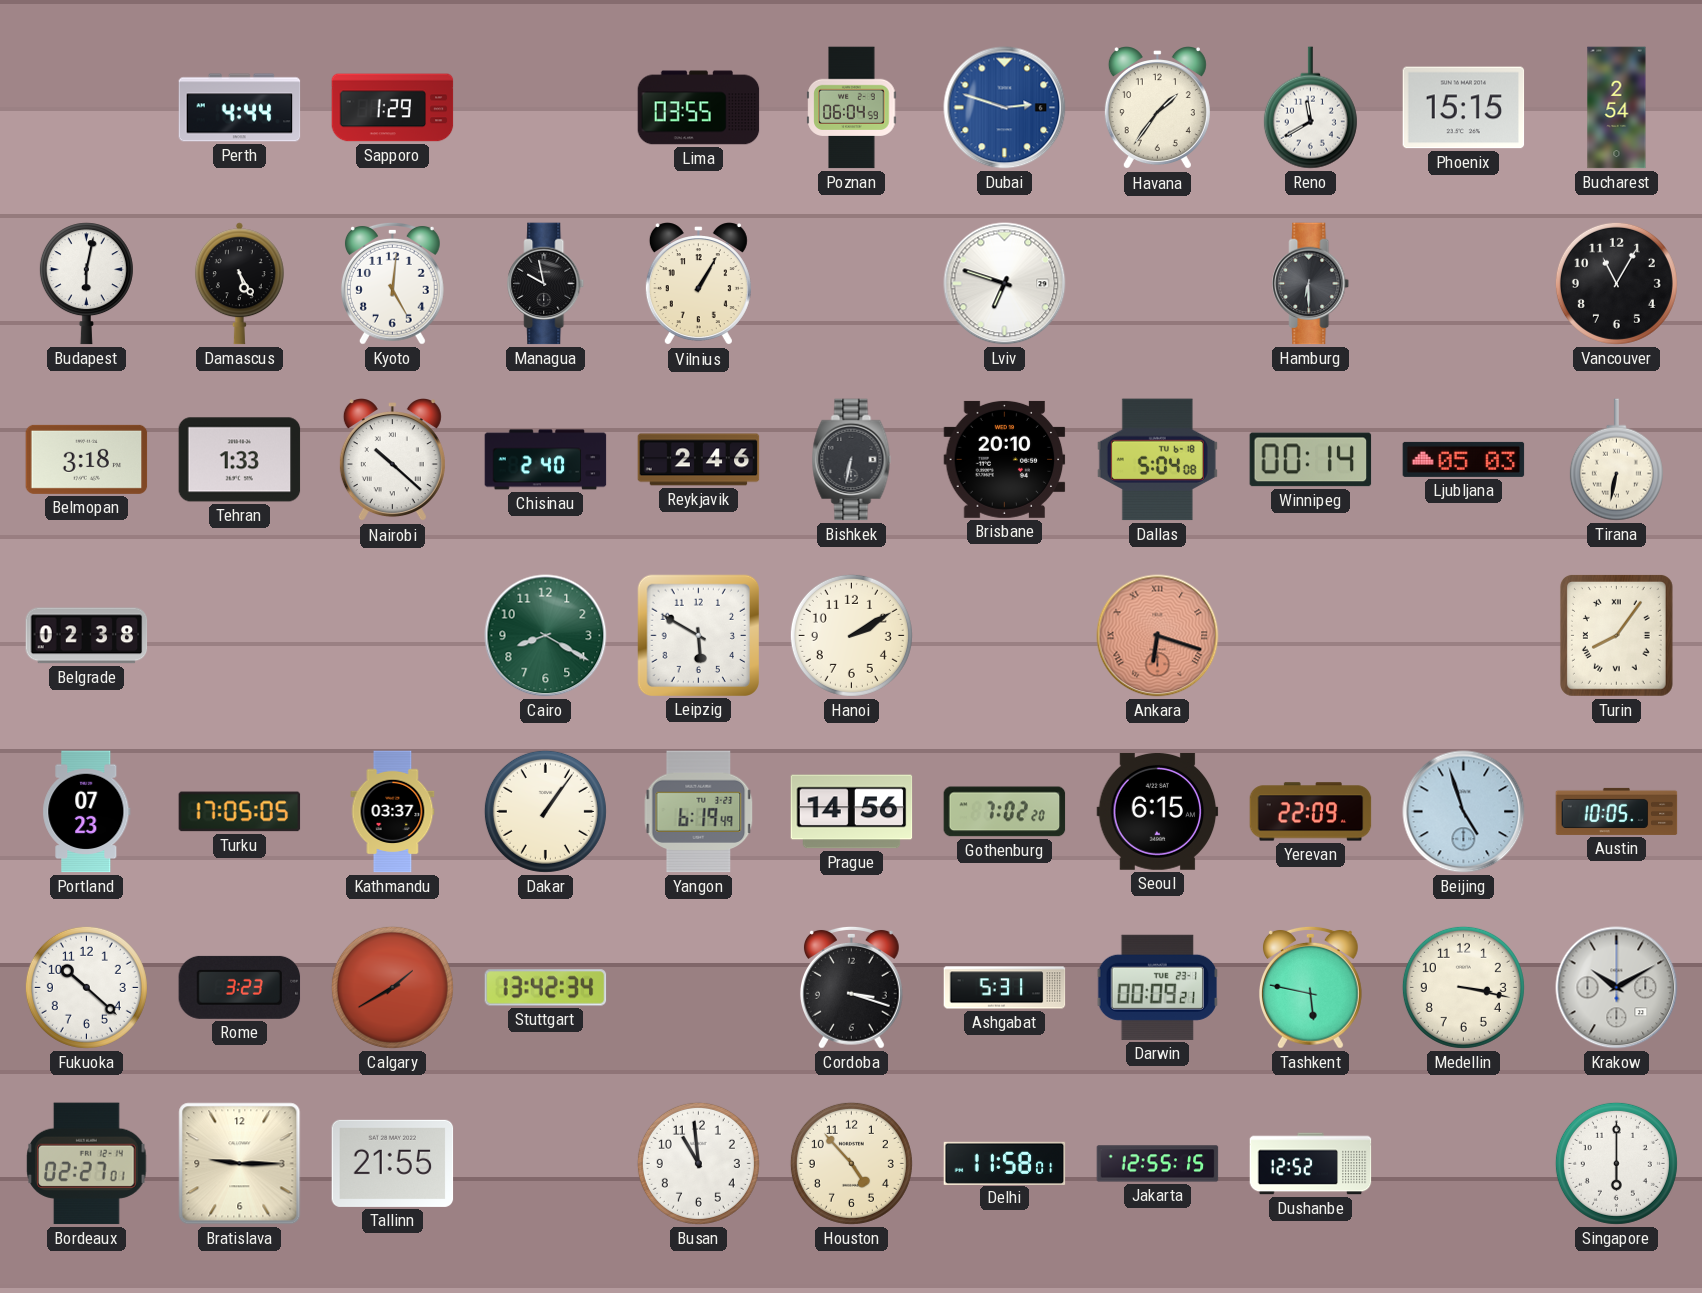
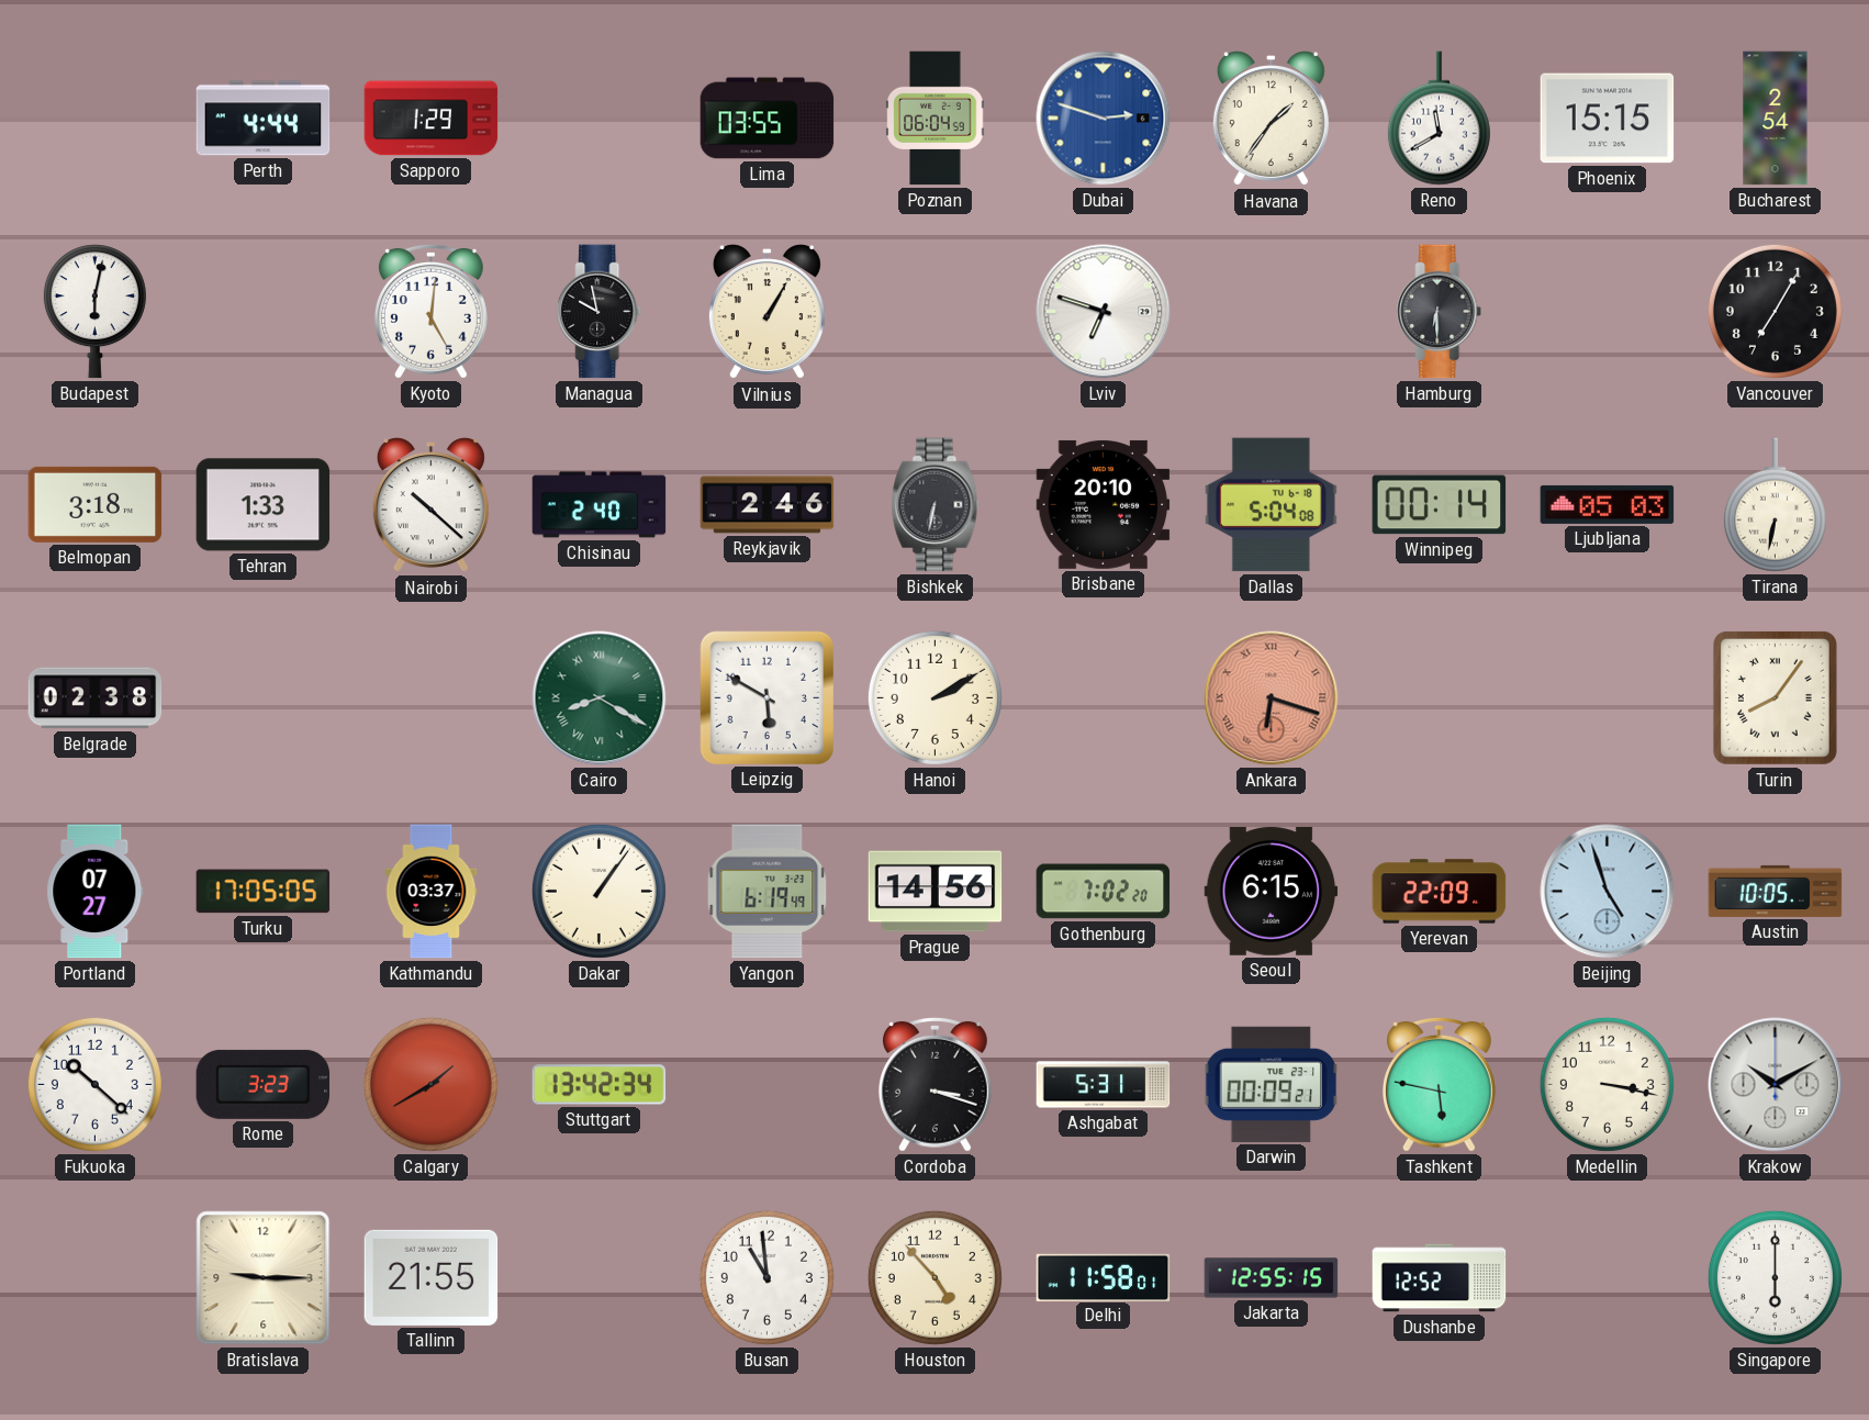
Damascus: 5:25 -> none
Vancouver: 11:05 -> 7:05
Cairo numerals: Arabic -> Roman
Portland: 07:23 -> 07:27
Bordeaux: 02:27 -> none
